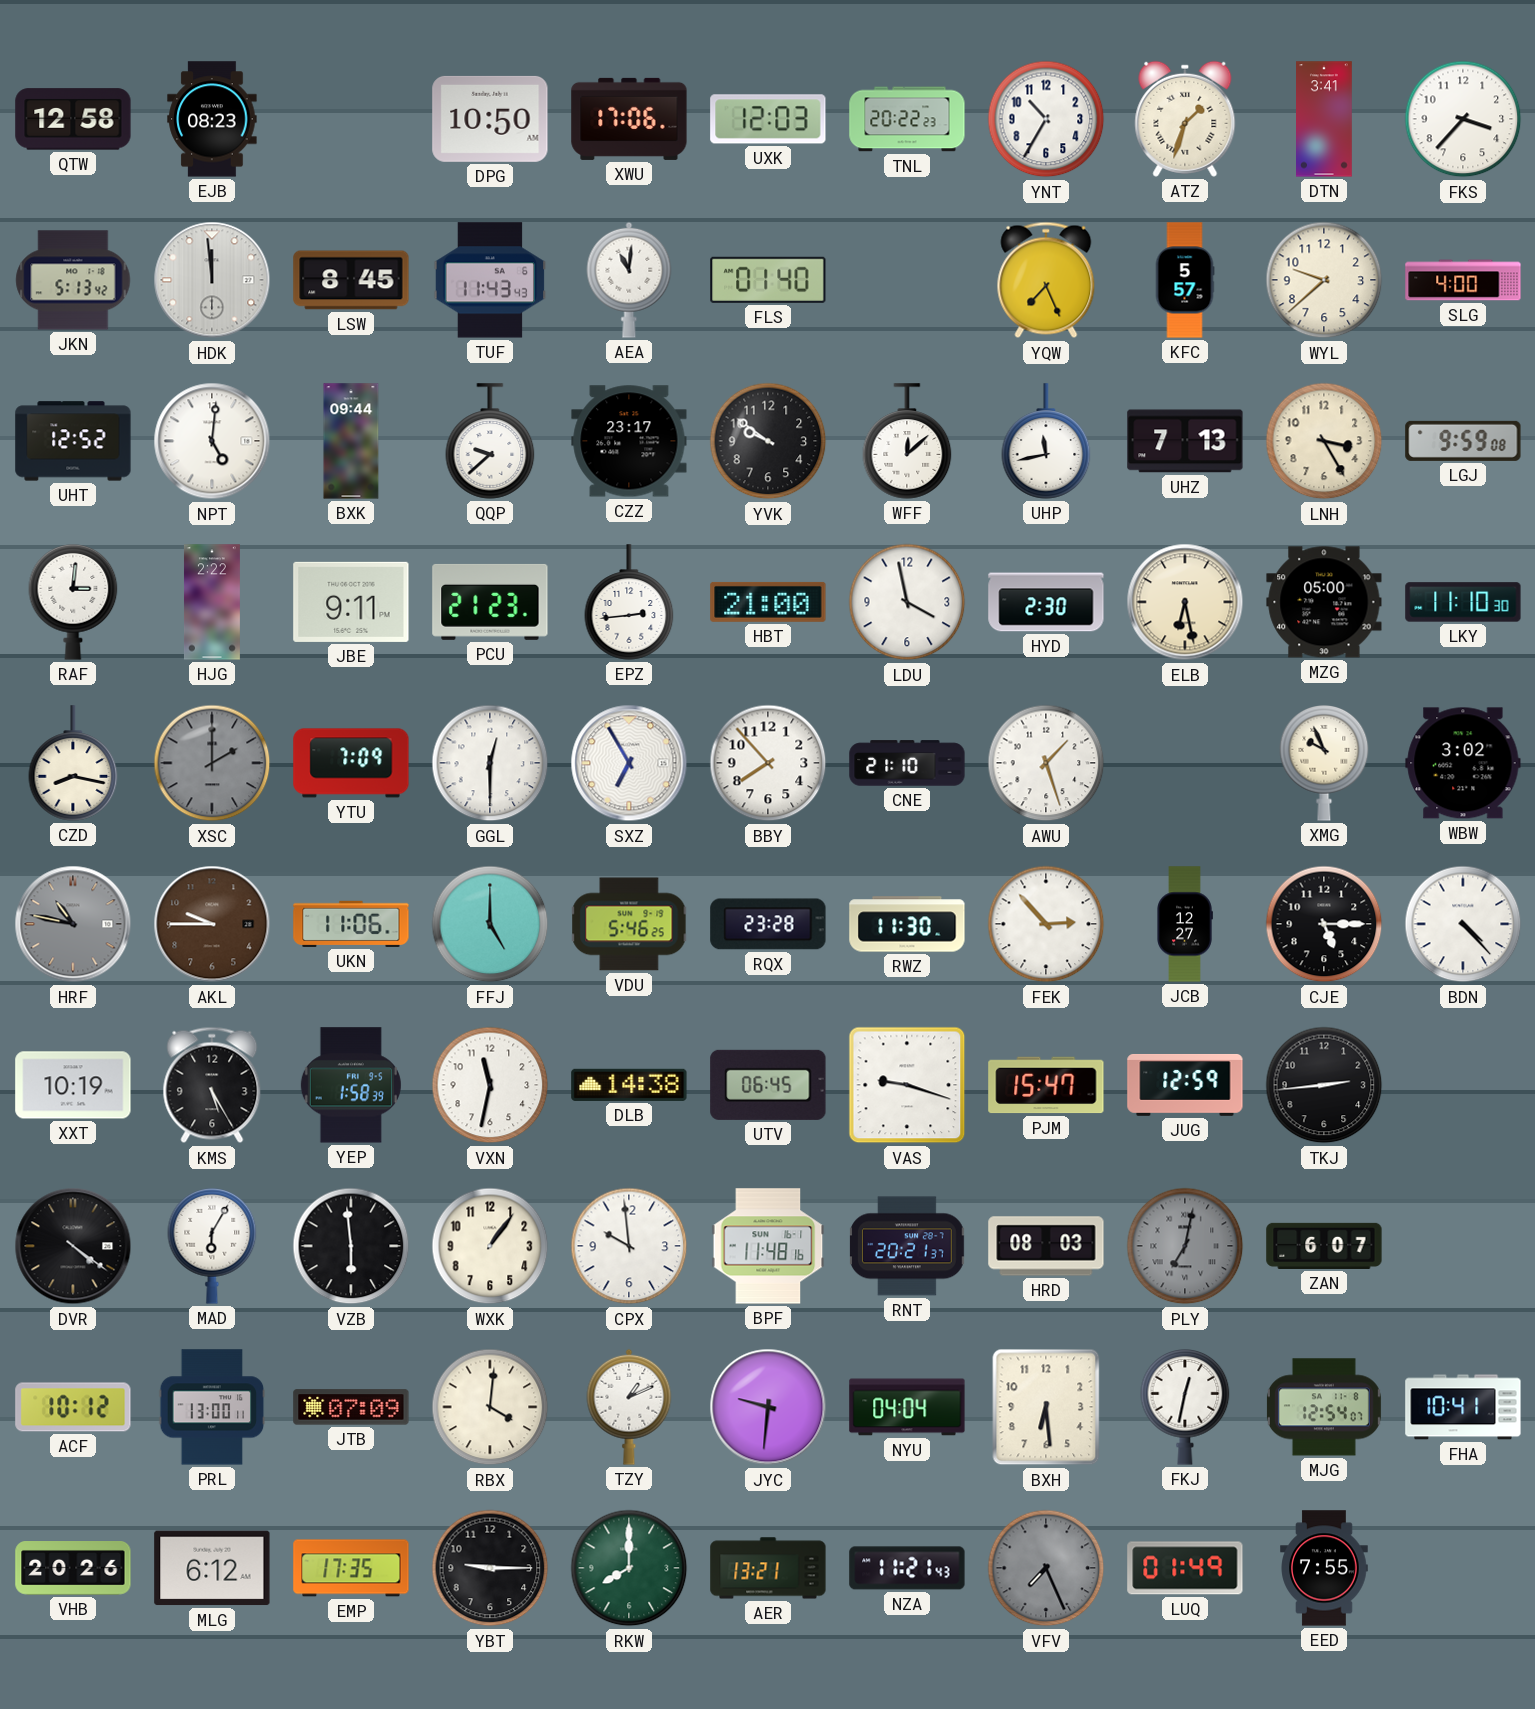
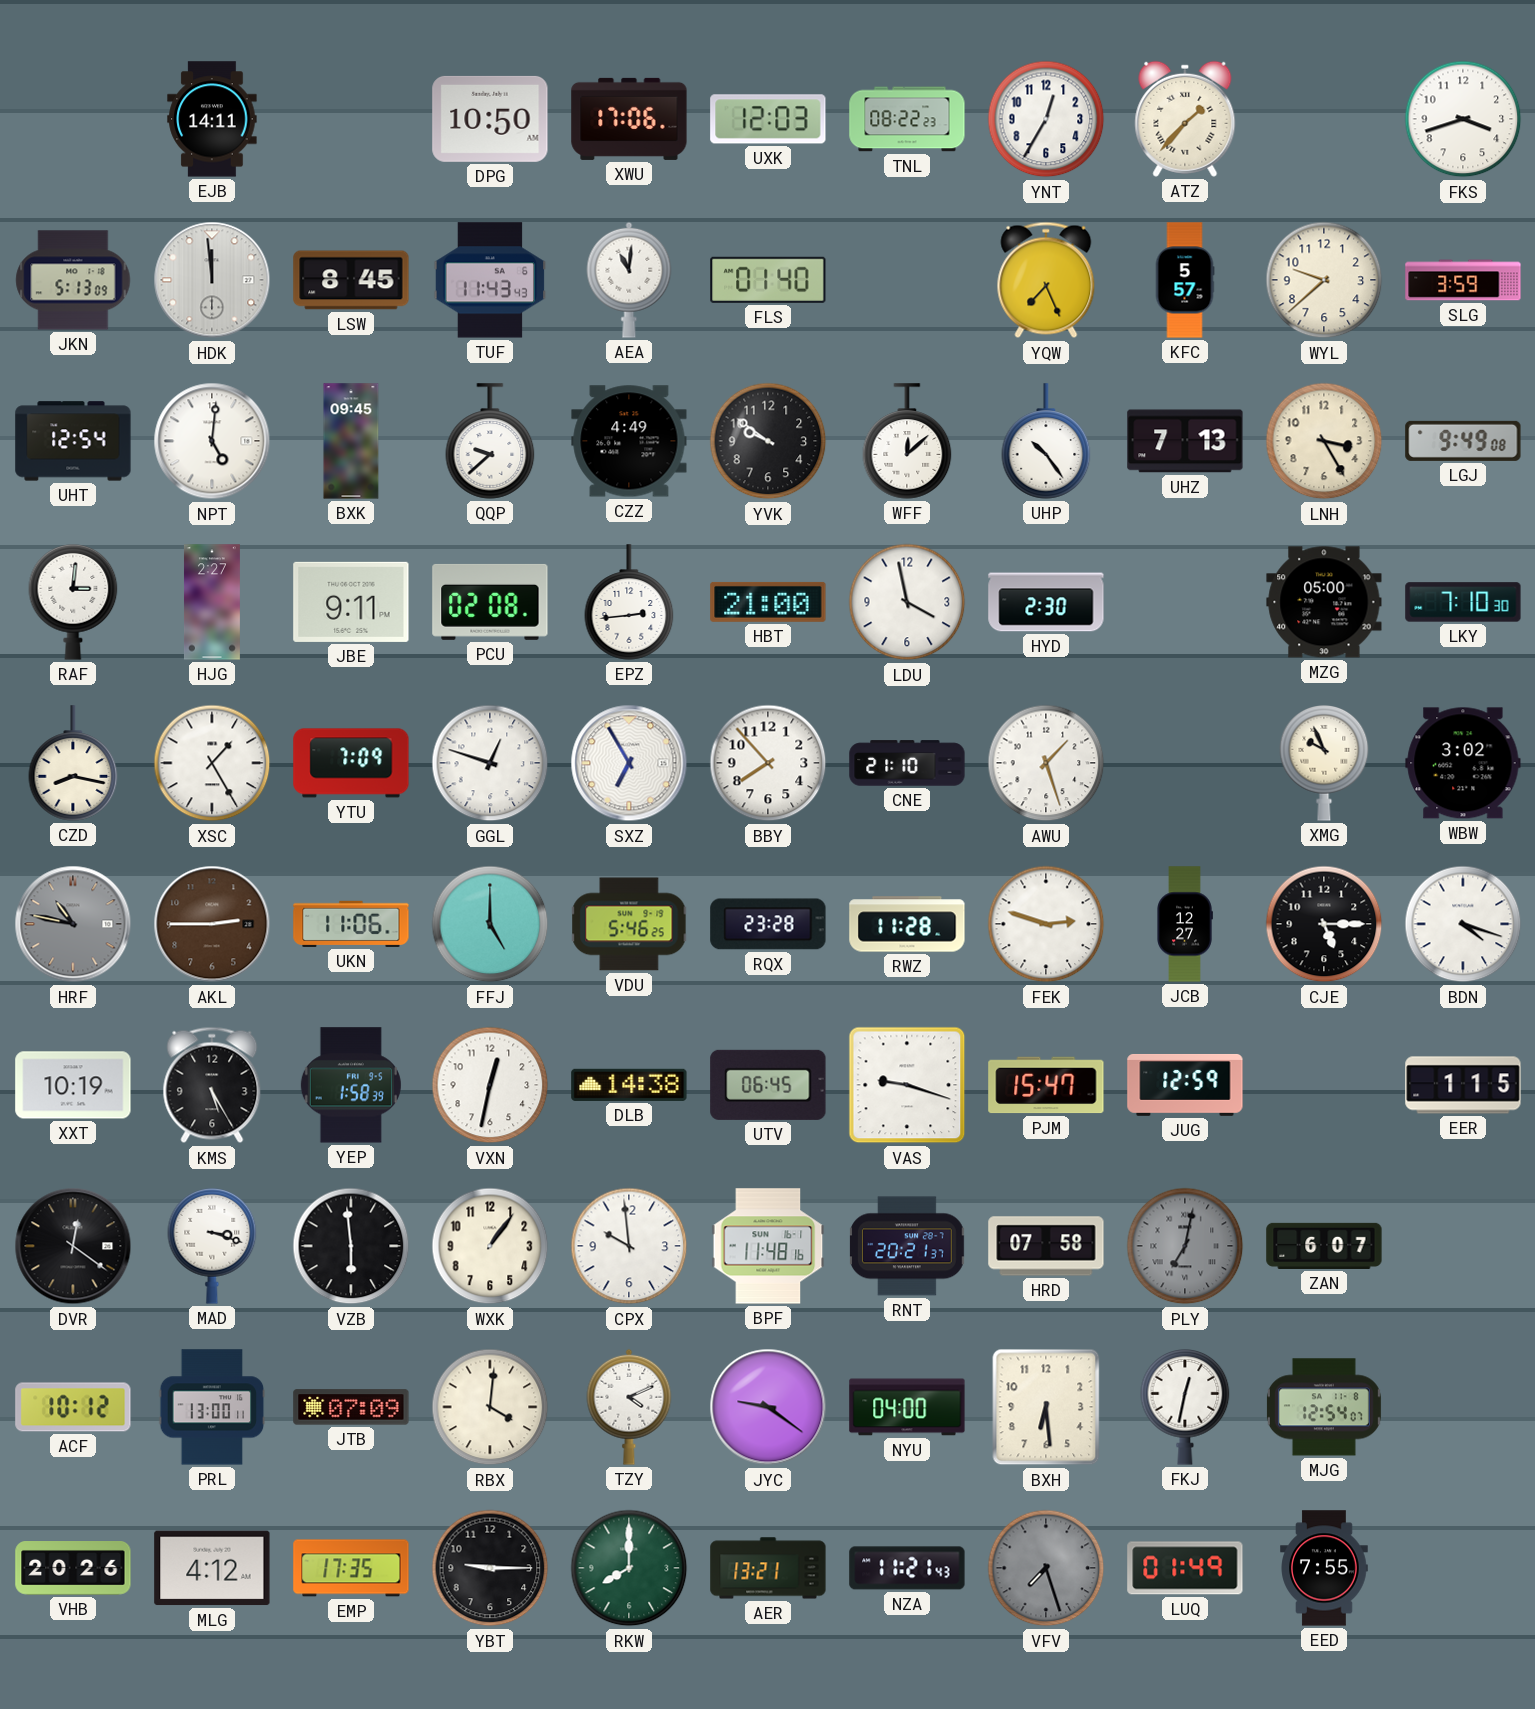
QTW: 12:58 -> none
EJB: 08:23 -> 14:11
TNL: 20:22 -> 08:22
YNT: 10:35 -> 12:35
ATZ: 1:33 -> 1:37
DTN: 3:41 -> none
FKS: 3:37 -> 3:42
JKN: 5:13:42 -> 5:13:09
SLG: 4:00 -> 3:59
UHT: 12:52 -> 12:54
BXK: 09:44 -> 09:45
CZZ: 23:17 -> 4:49
UHP: 11:43 -> 10:24
LGJ: 9:59 -> 9:49
HJG: 2:22 -> 2:27
PCU: 21:23 -> 02:08
ELB: 6:28 -> none
LKY: 11:10 -> 7:10
XSC: 2:00 -> 1:25
XSC dial: grey -> white
GGL: 12:30 -> 12:48
AKL: 9:45 -> 2:45
RWZ: 11:30 -> 11:28
FEK: 2:53 -> 2:48
BDN: 4:23 -> 4:18
VXN: 11:32 -> 12:32
TKJ: 2:44 -> none
EER: none -> 1:15
DVR: 4:21 -> 12:21
MAD: 6:05 -> 3:18
HRD: 08:03 -> 07:58
TZY: 1:11 -> 4:11
JYC: 9:31 -> 9:21
NYU: 04:04 -> 04:00
FHA: 10:41 -> none
MLG: 6:12 -> 4:12
VFV: 7:26 -> 7:27
